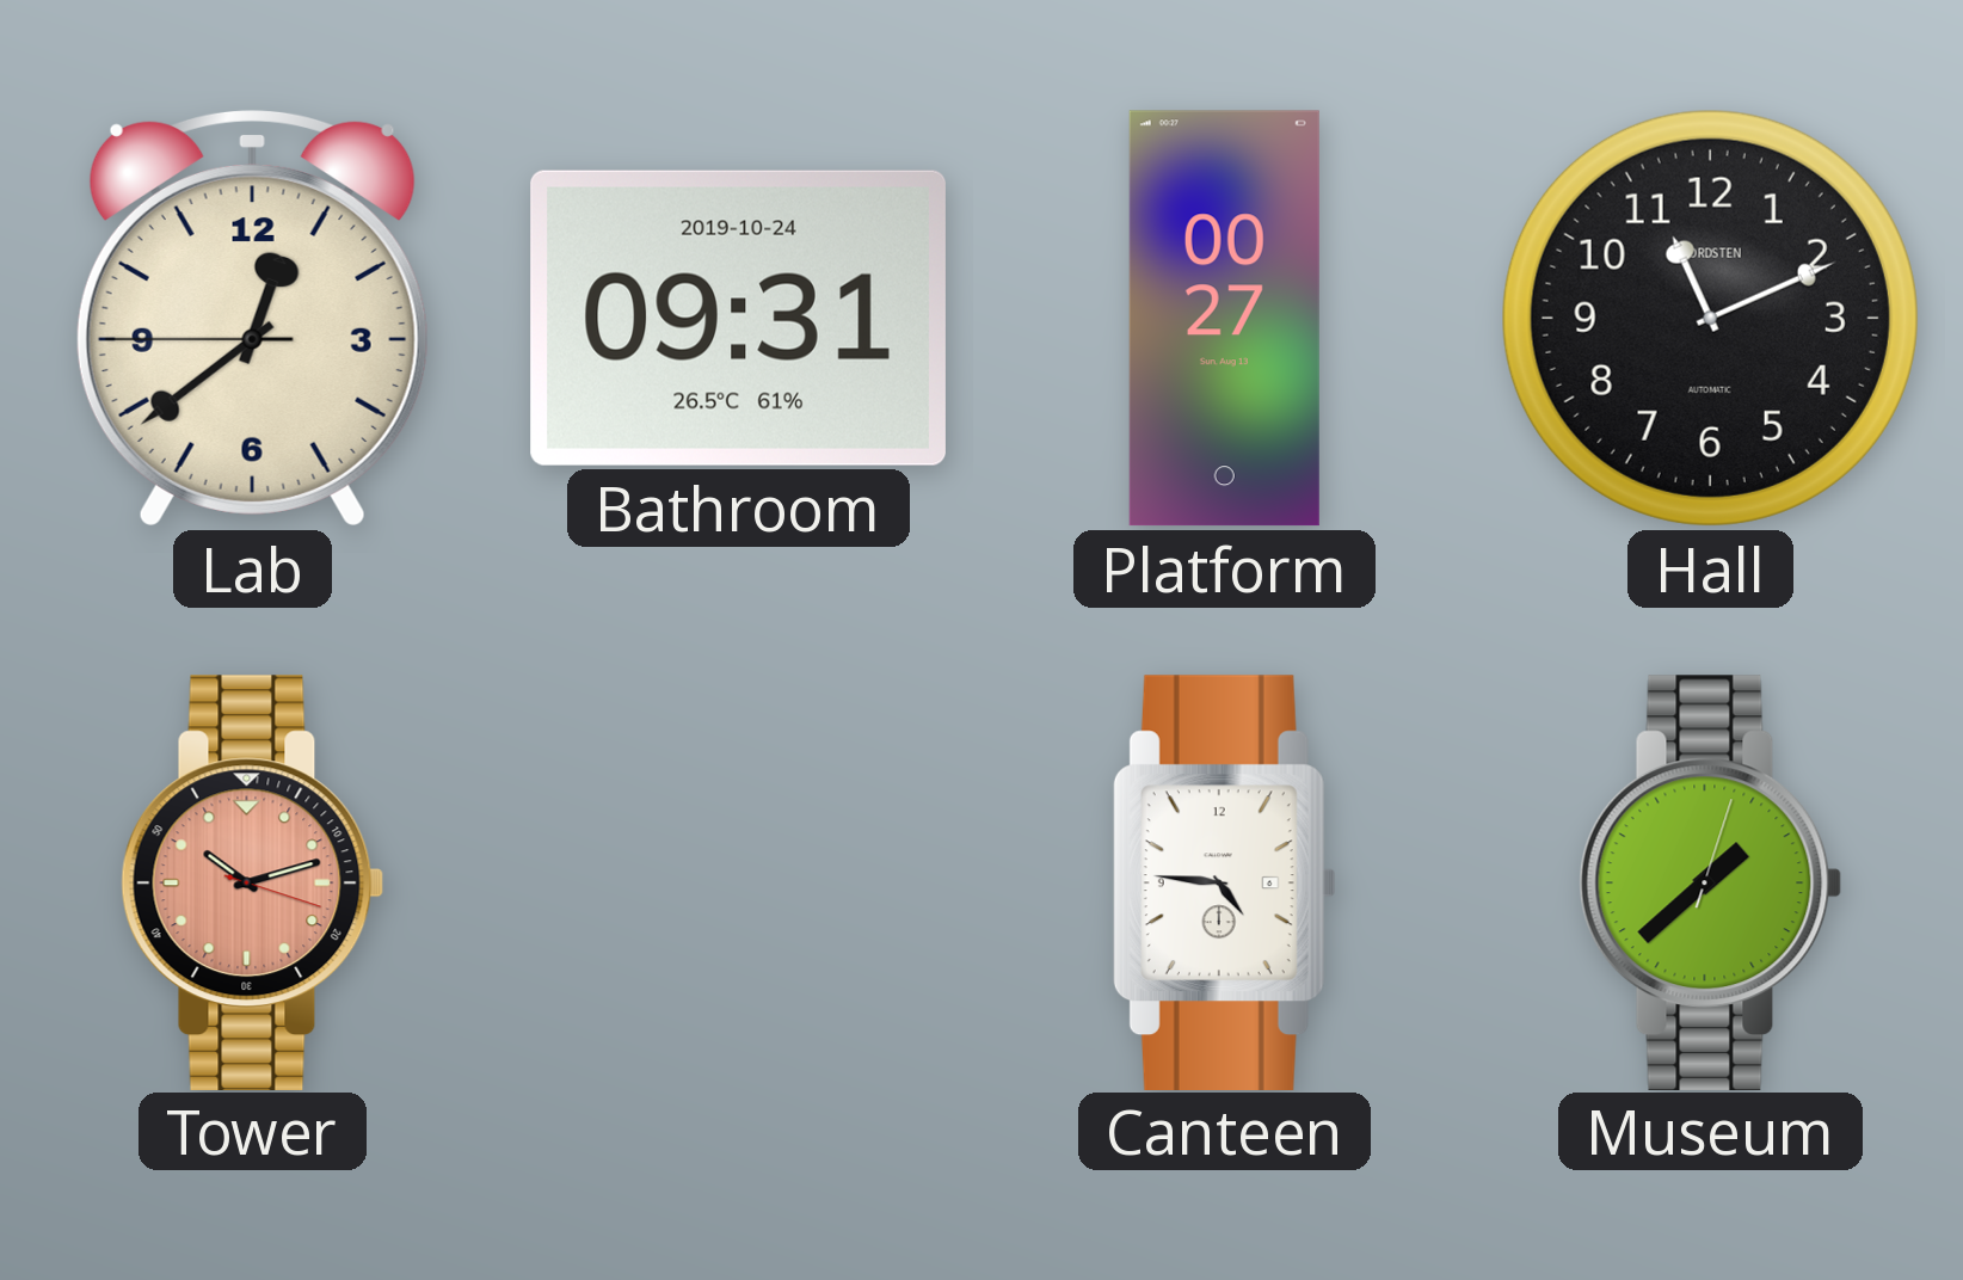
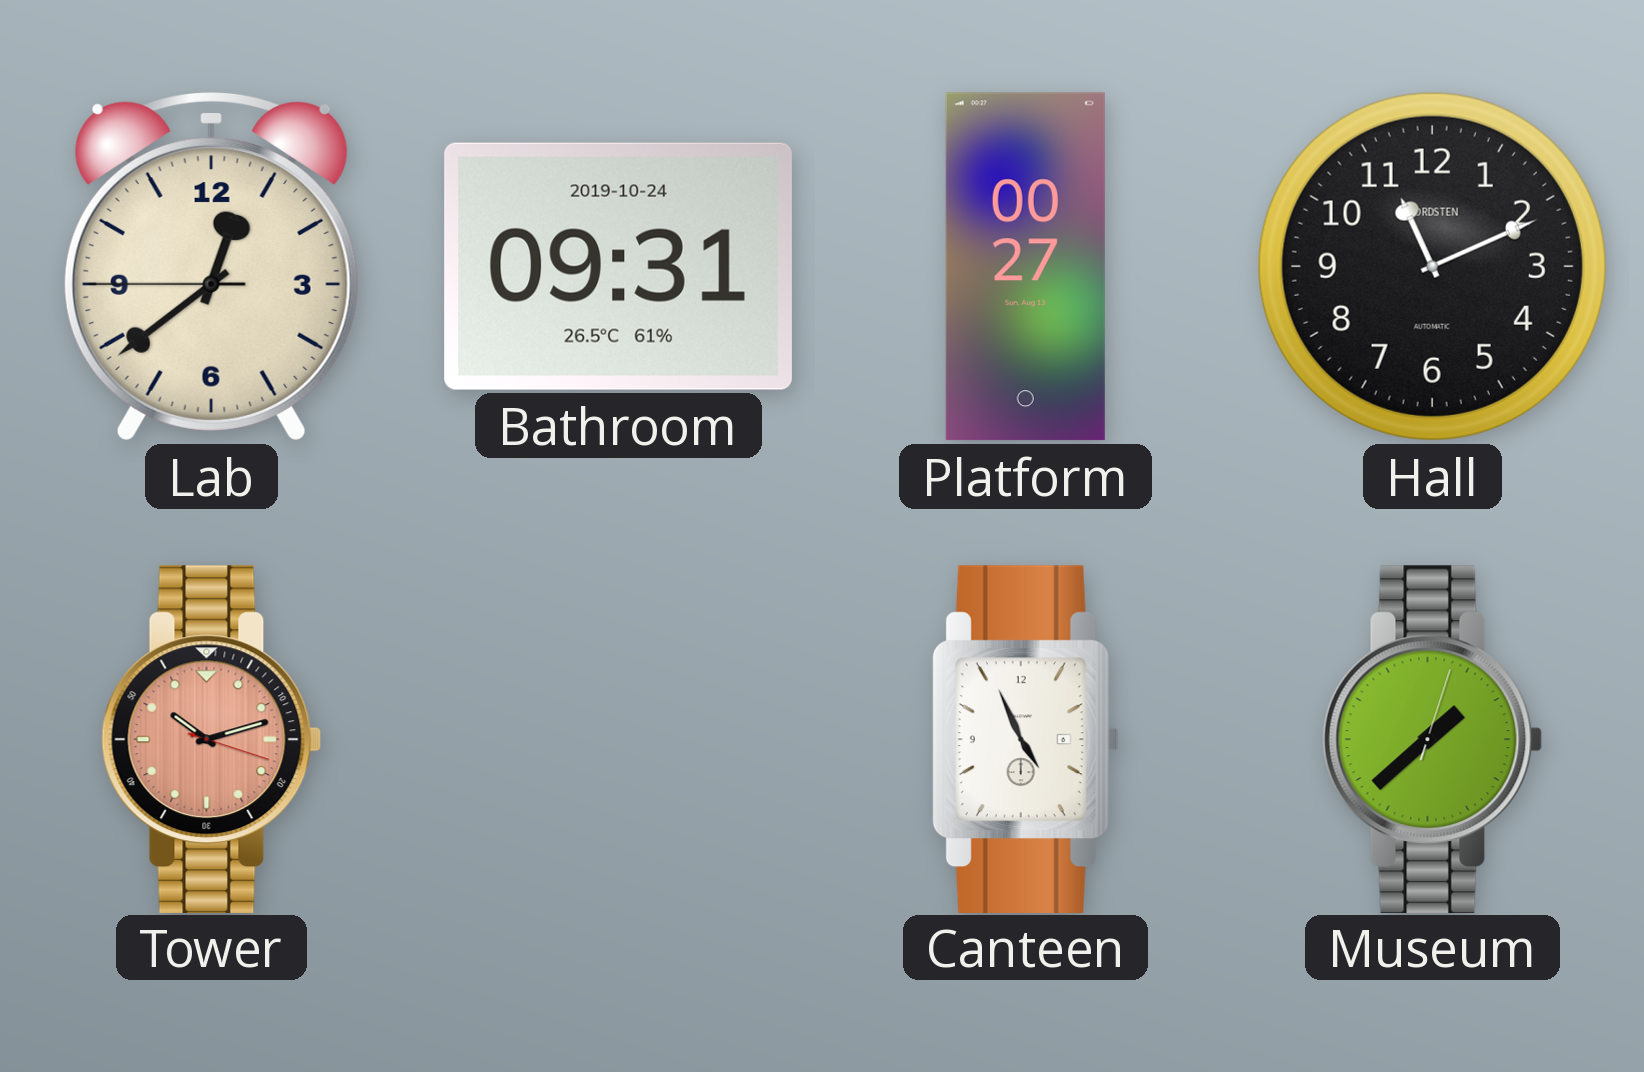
Canteen: 4:46 -> 4:56
